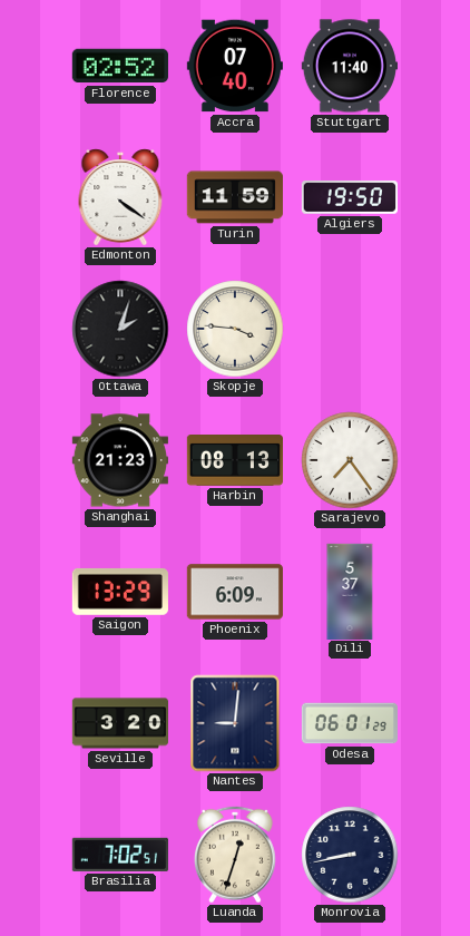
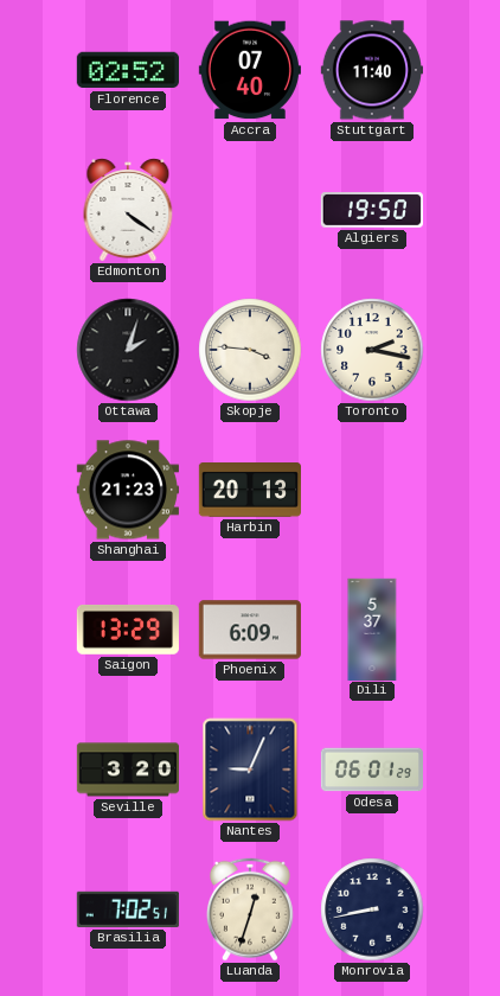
Turin: 11:59 -> none
Toronto: none -> 2:17
Harbin: 08:13 -> 20:13
Sarajevo: 7:24 -> none
Nantes: 9:01 -> 9:04
